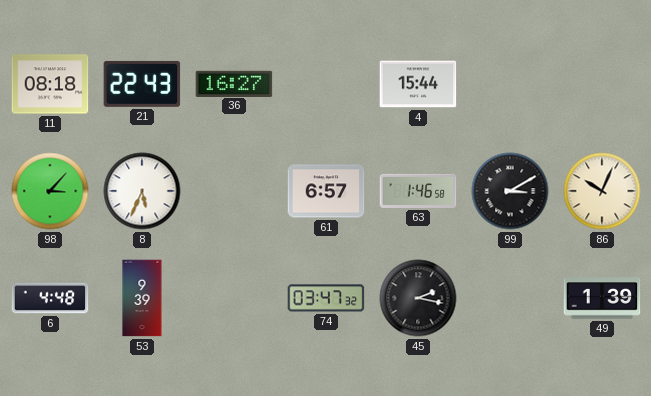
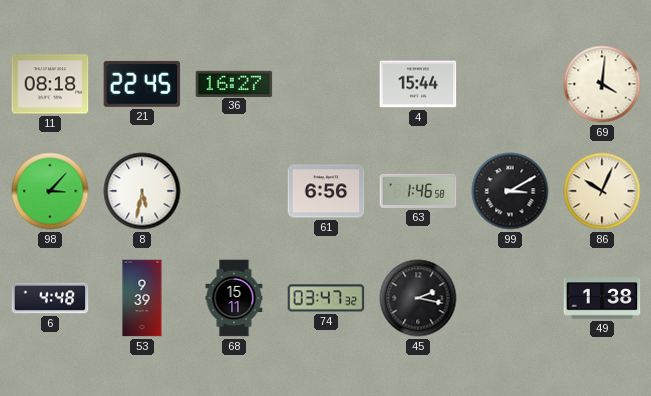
21: 22:43 -> 22:45
69: none -> 4:01
8: 5:34 -> 5:32
61: 6:57 -> 6:56
68: none -> 15:11
49: 1:39 -> 1:38
